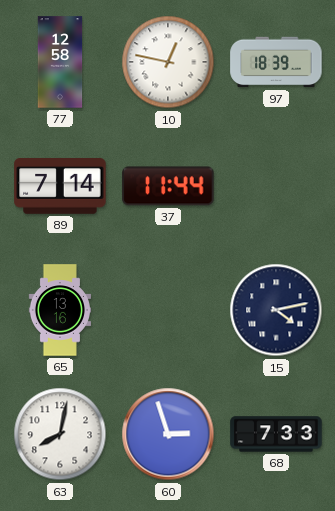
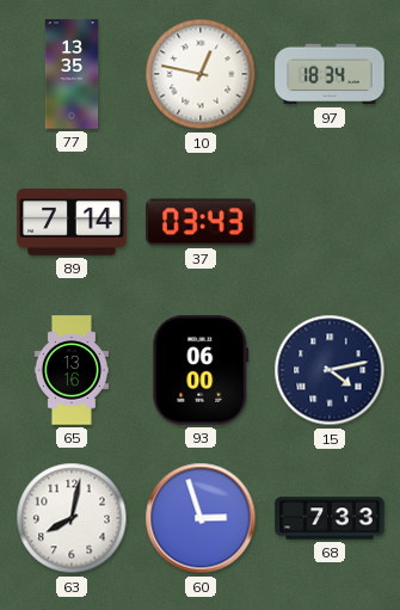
77: 12:58 -> 13:35
97: 18:39 -> 18:34
37: 11:44 -> 03:43
93: none -> 06:00
